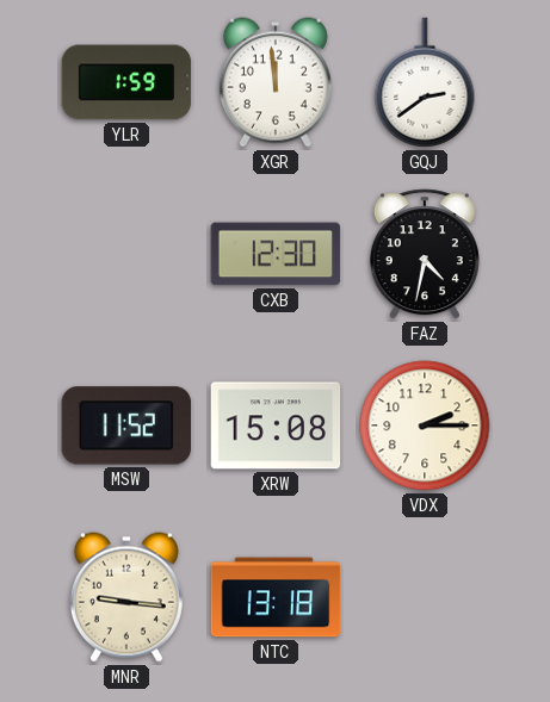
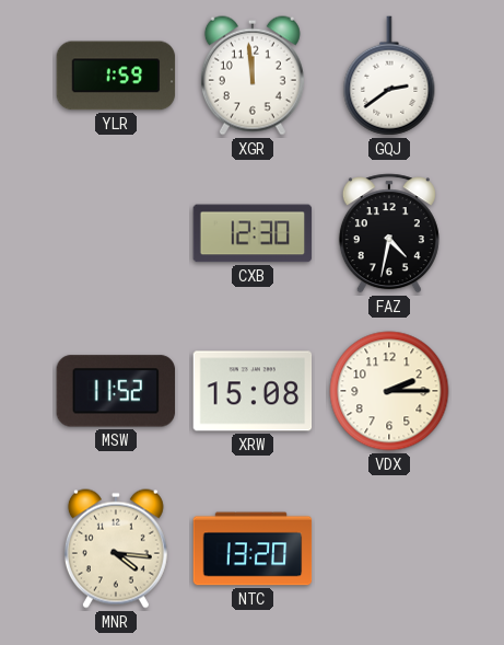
MNR: 9:16 -> 4:16
NTC: 13:18 -> 13:20
